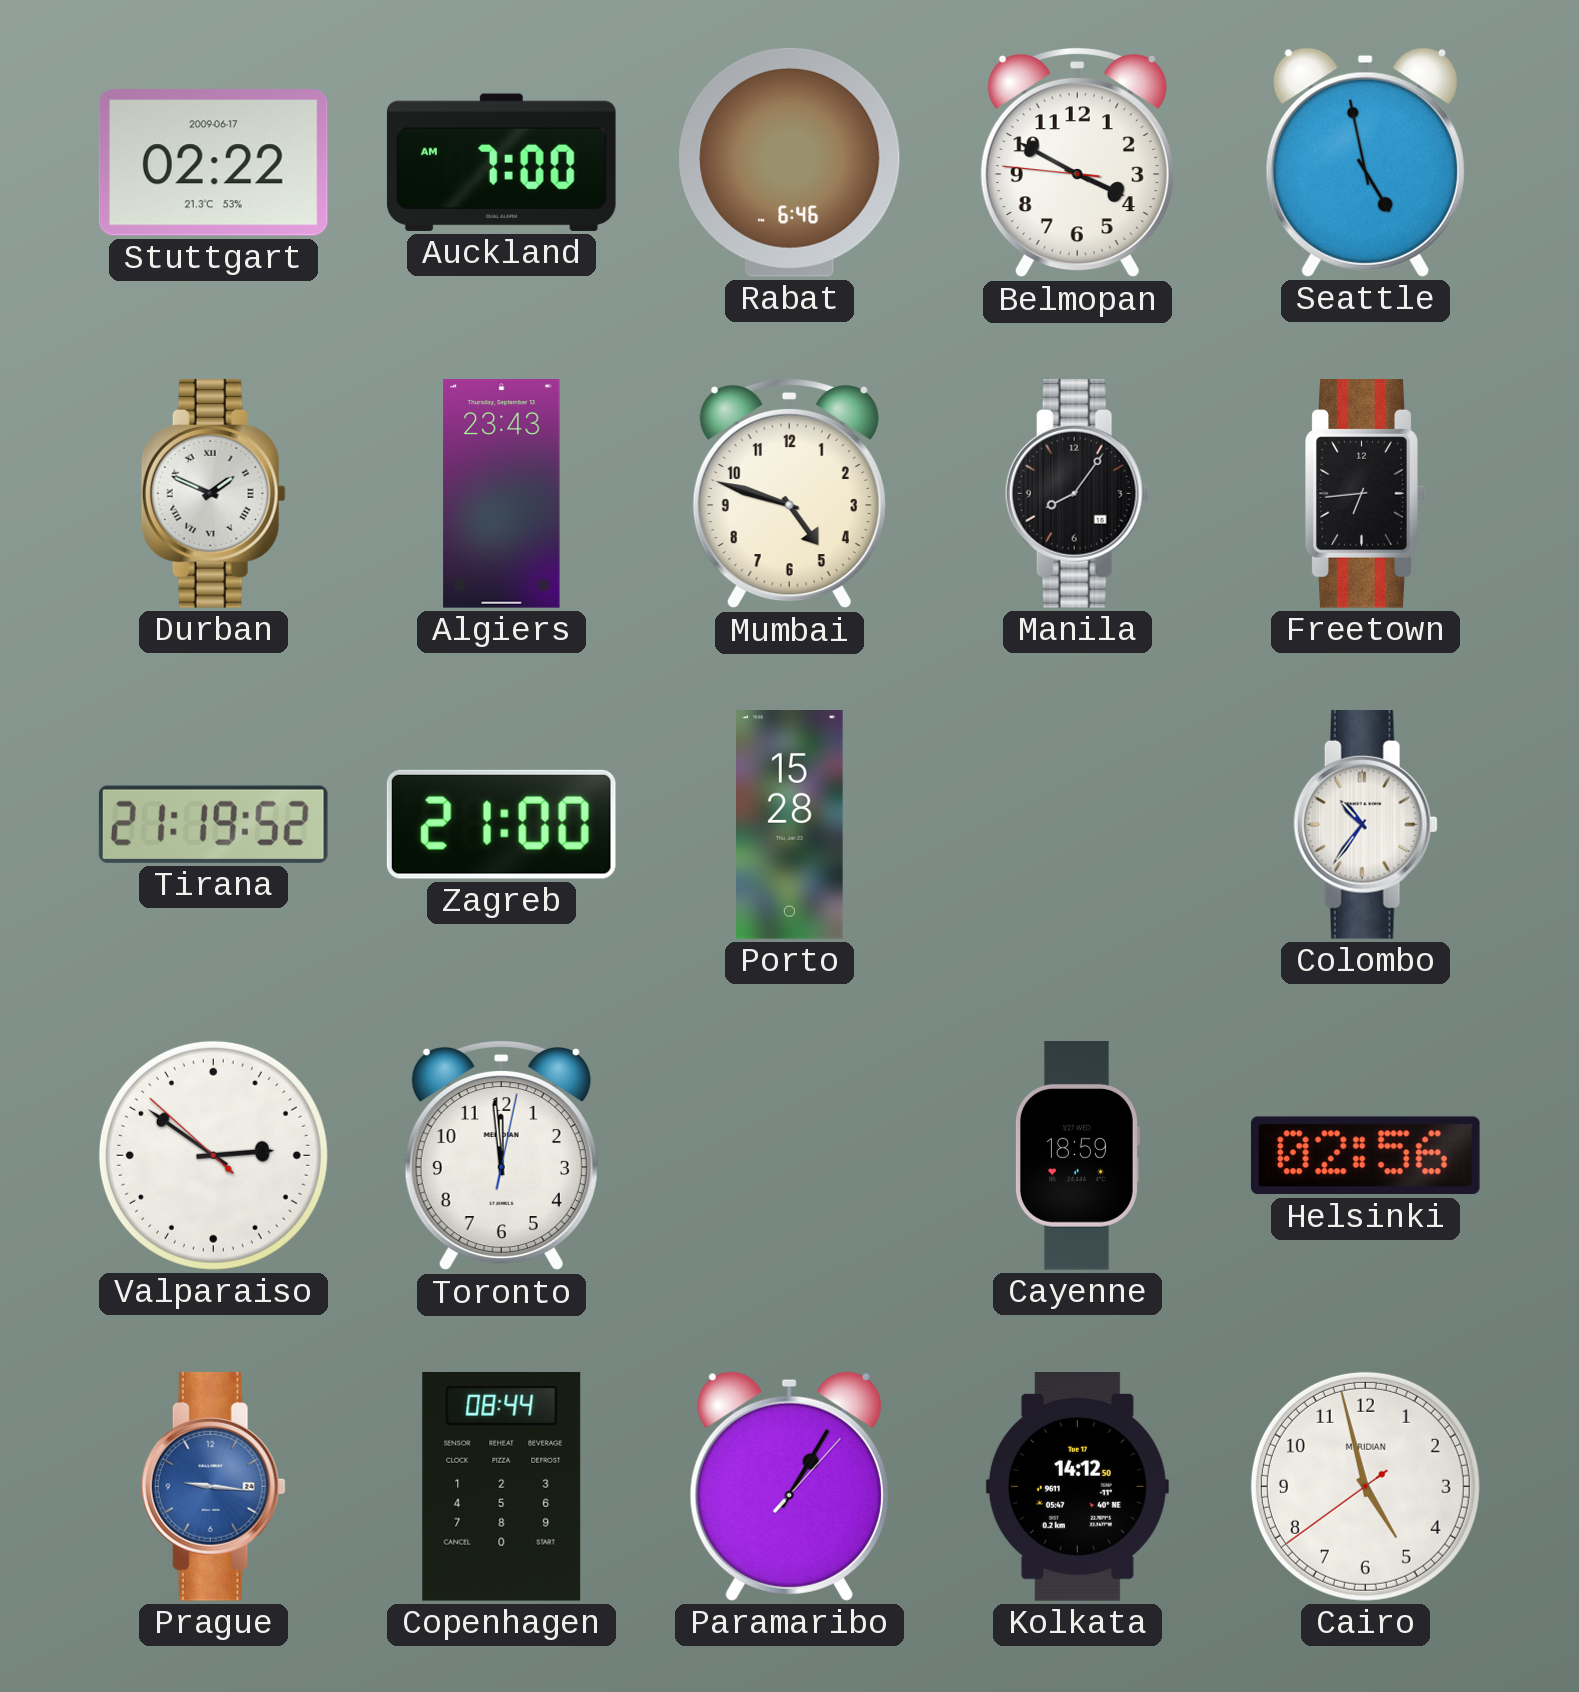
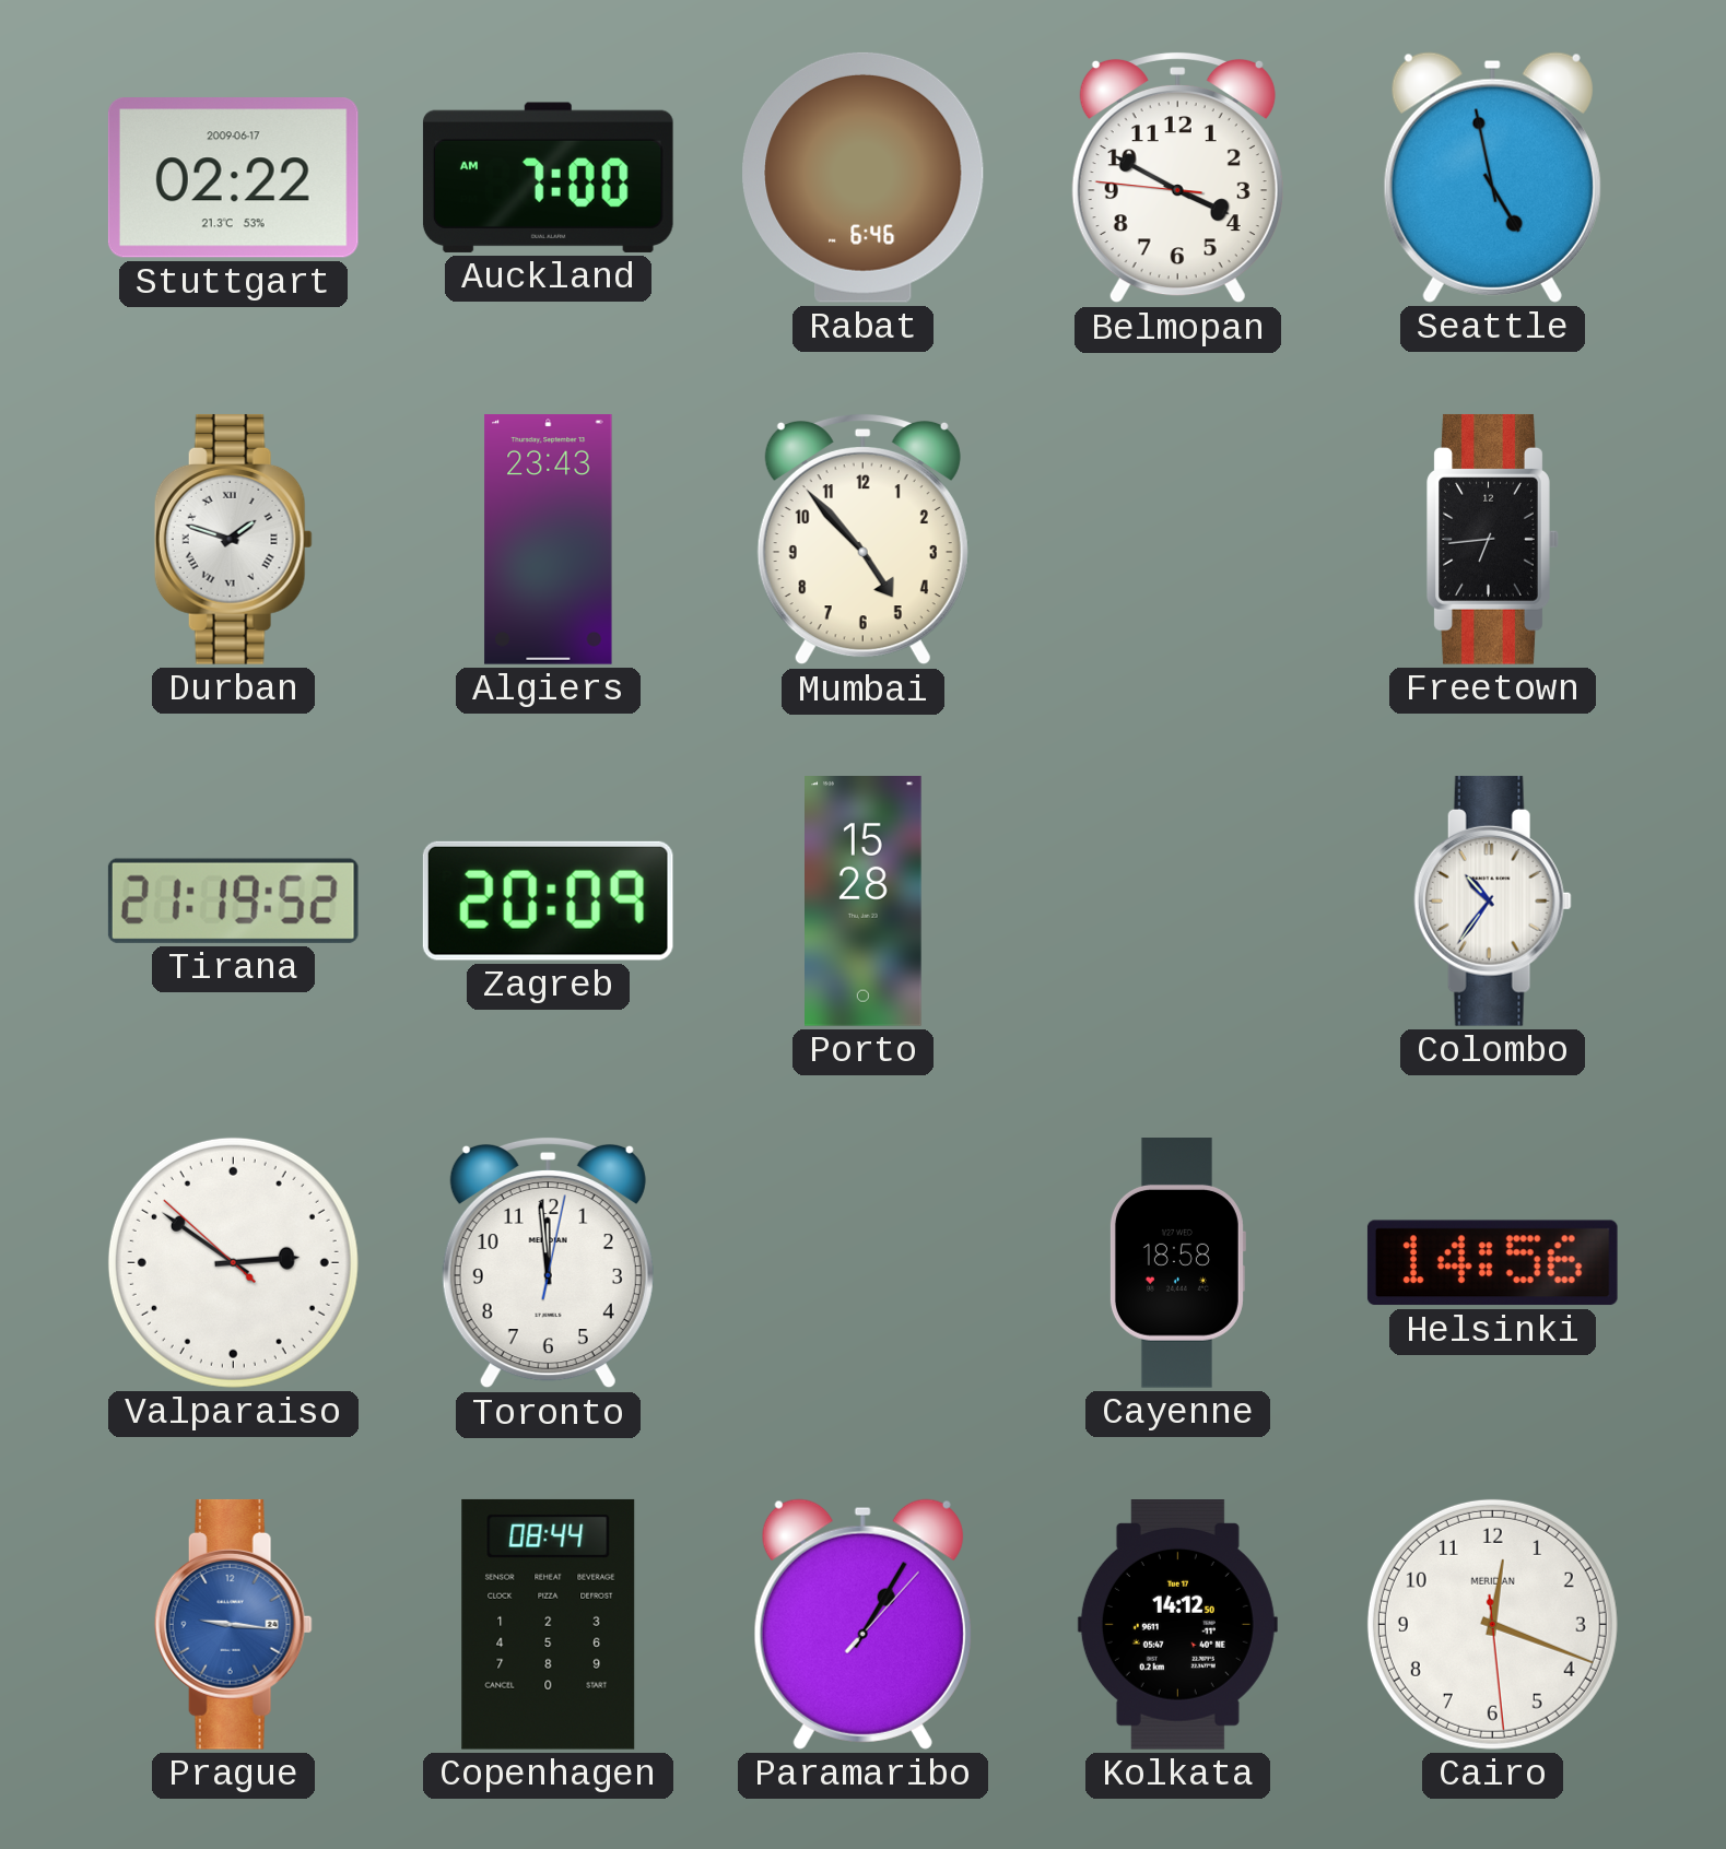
Durban: 1:49 -> 1:48
Mumbai: 4:48 -> 4:53
Manila: 8:06 -> none
Zagreb: 21:00 -> 20:09
Cayenne: 18:59 -> 18:58
Helsinki: 02:56 -> 14:56
Cairo: 4:57 -> 12:18
